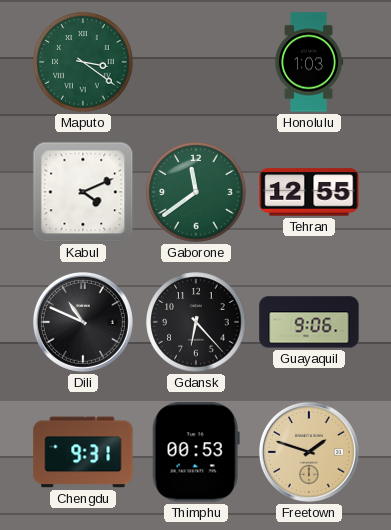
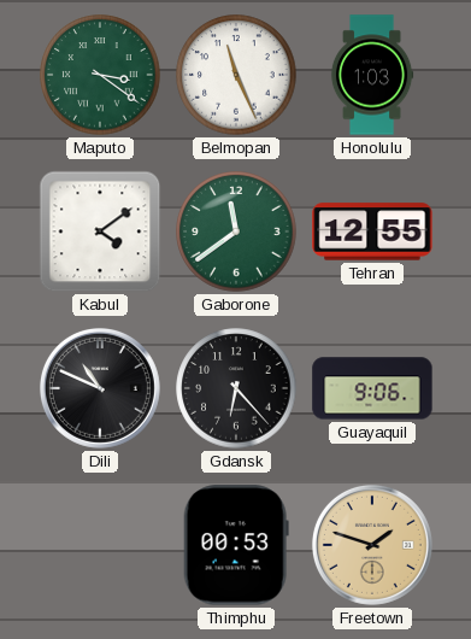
Belmopan: none -> 11:26
Kabul: 4:11 -> 4:09
Chengdu: 9:31 -> none
